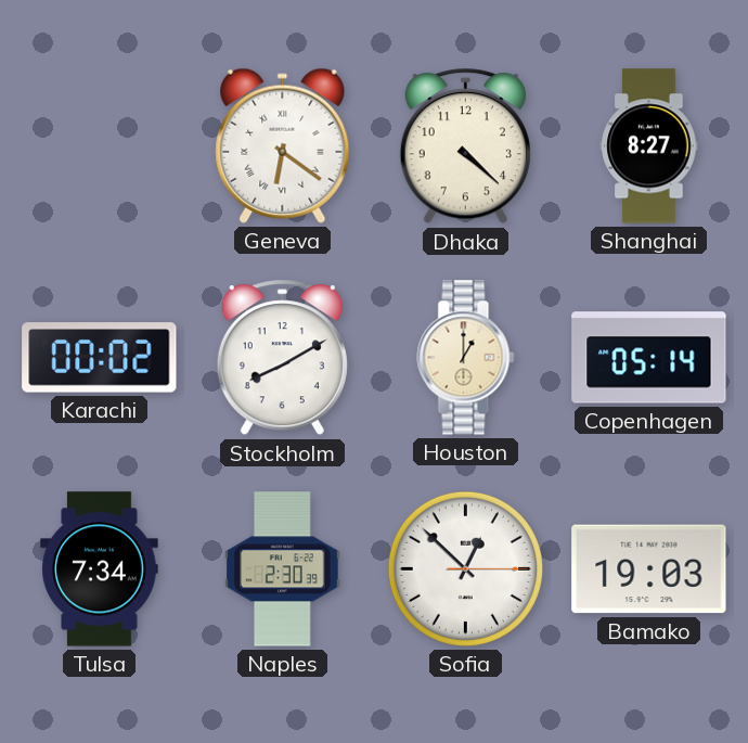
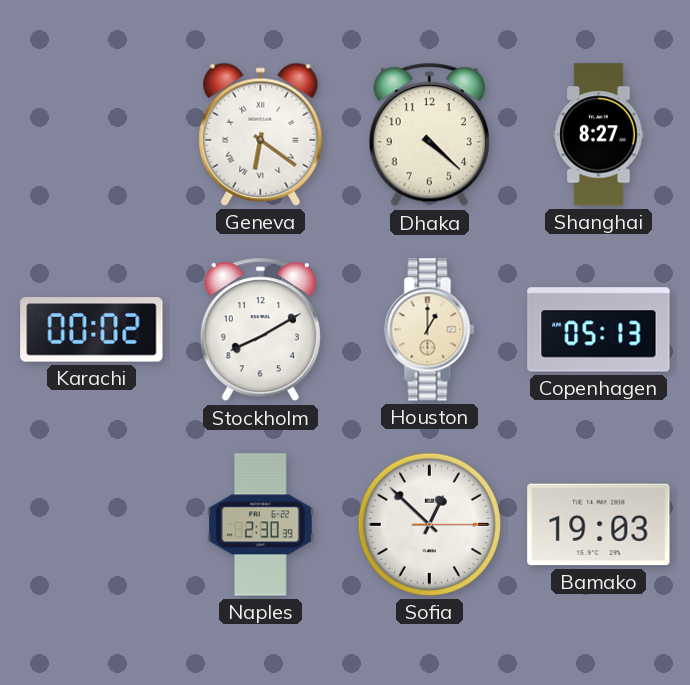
Copenhagen: 05:14 -> 05:13
Tulsa: 7:34 -> none
